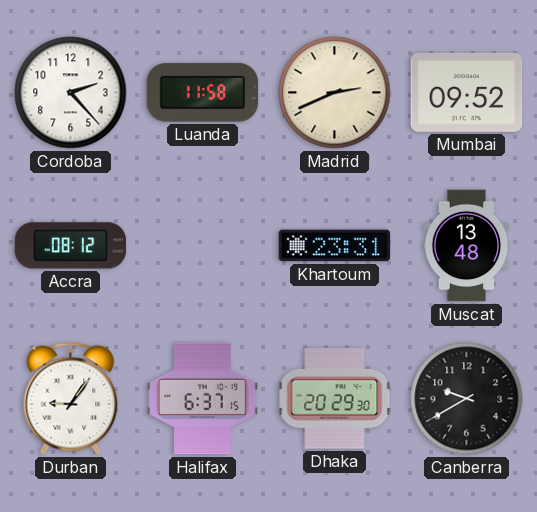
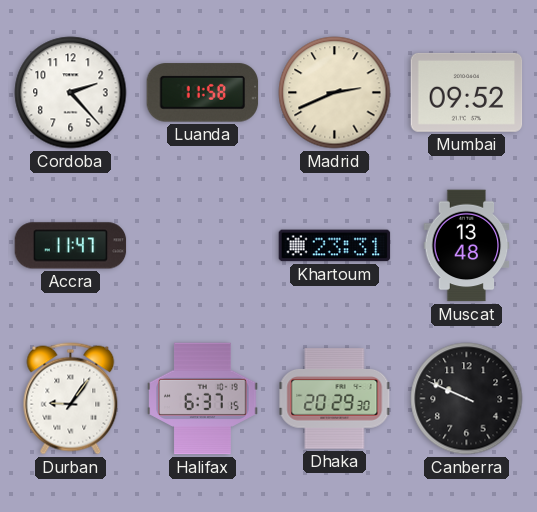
Accra: 08:12 -> 11:47
Canberra: 9:40 -> 9:49
